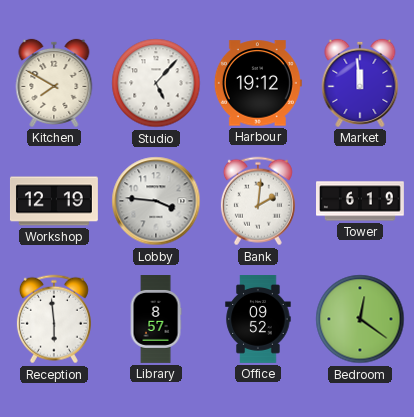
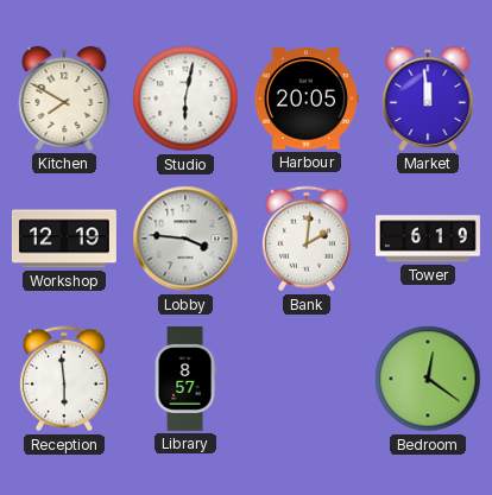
Studio: 5:07 -> 6:02
Harbour: 19:12 -> 20:05
Office: 09:52 -> none
